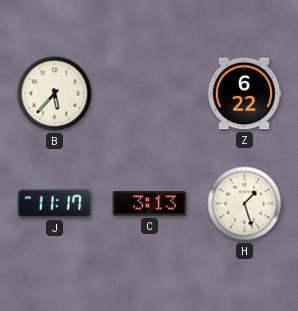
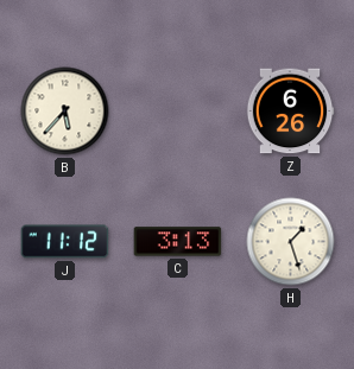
Z: 6:22 -> 6:26
J: 11:17 -> 11:12
